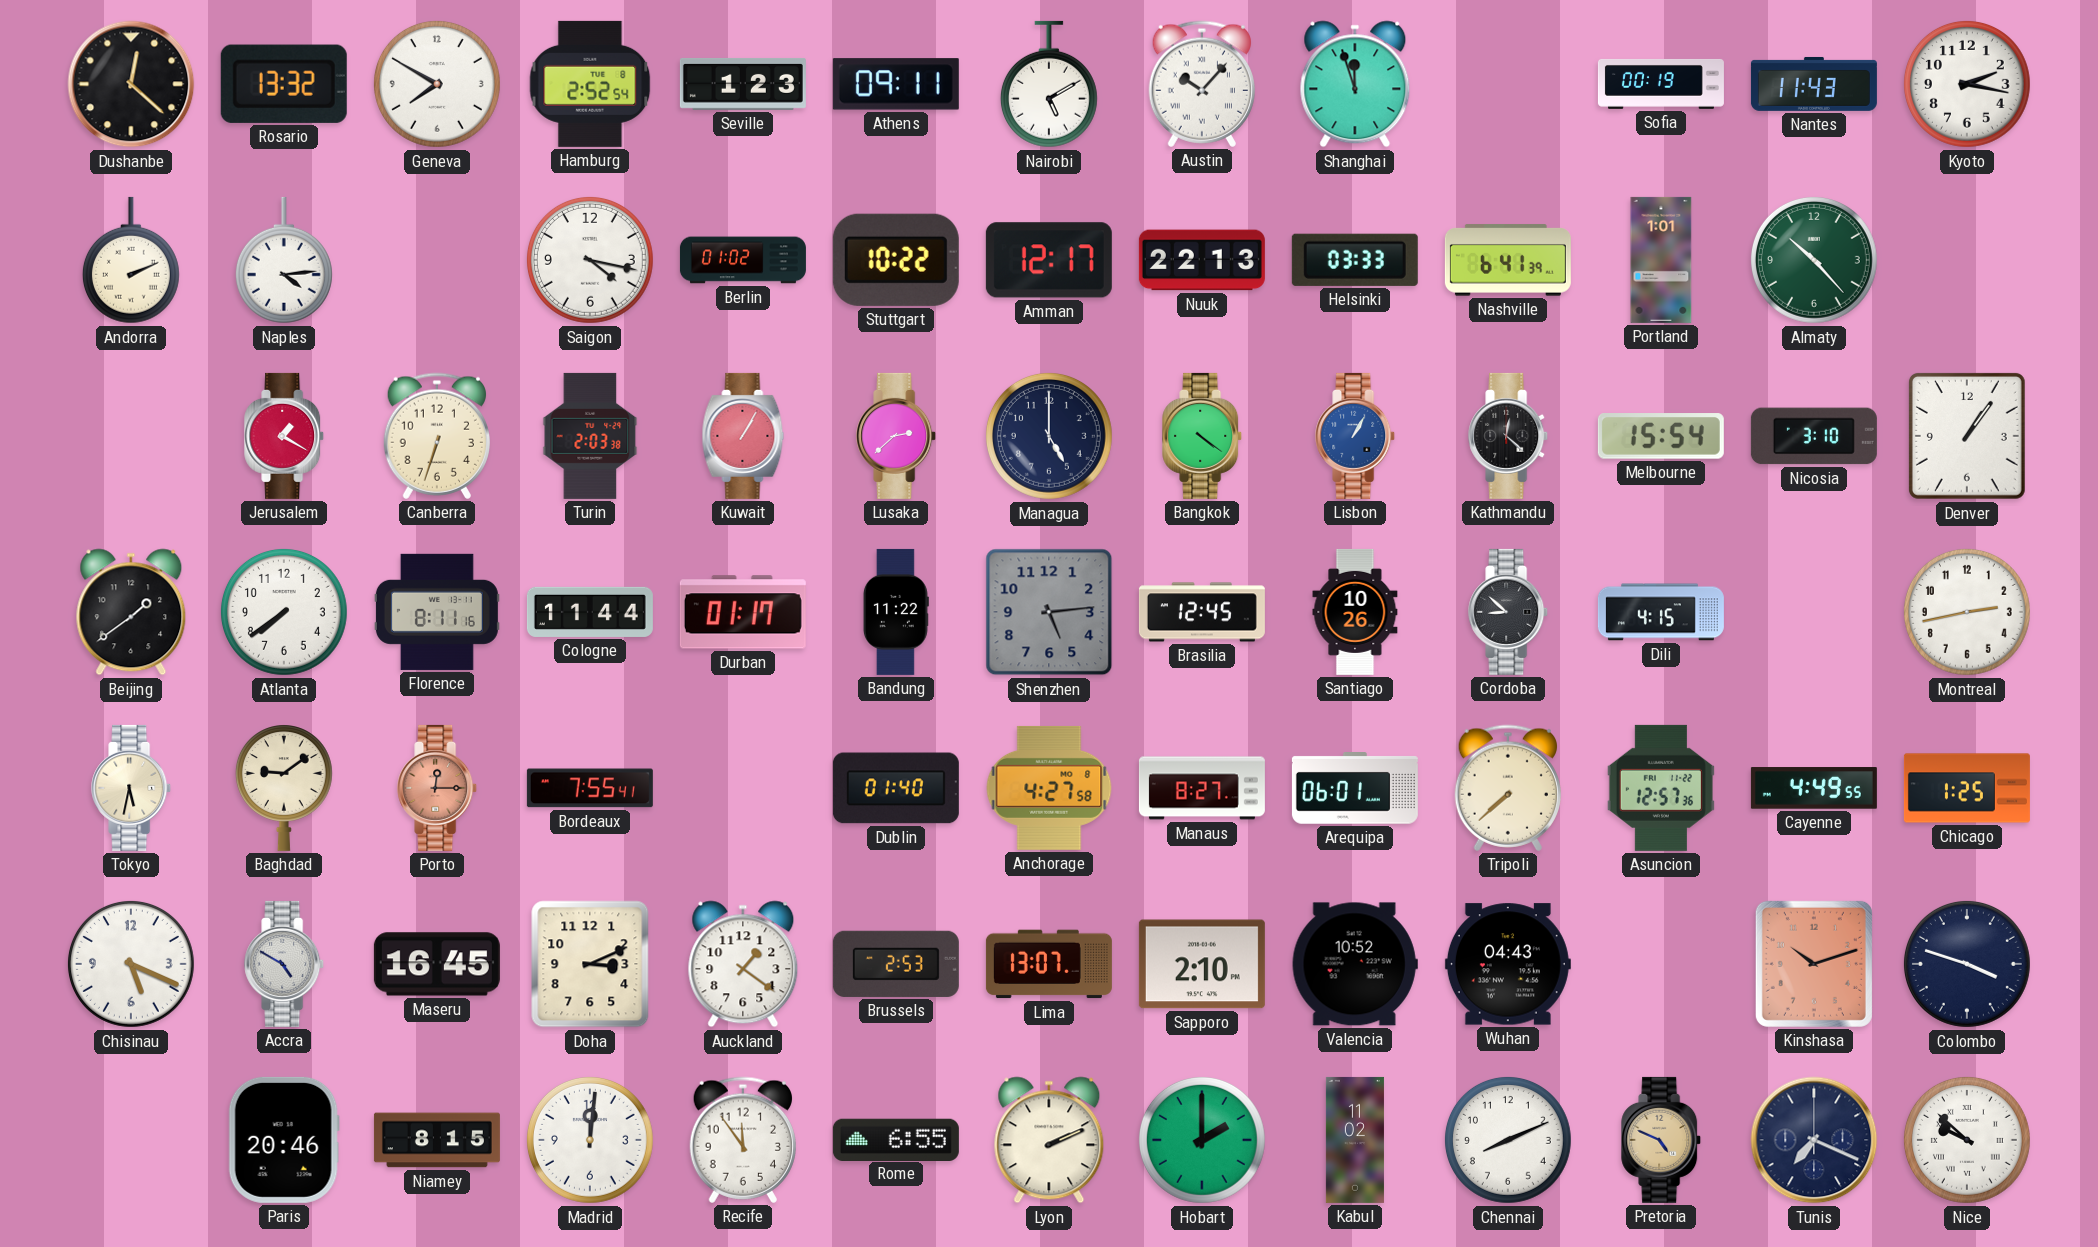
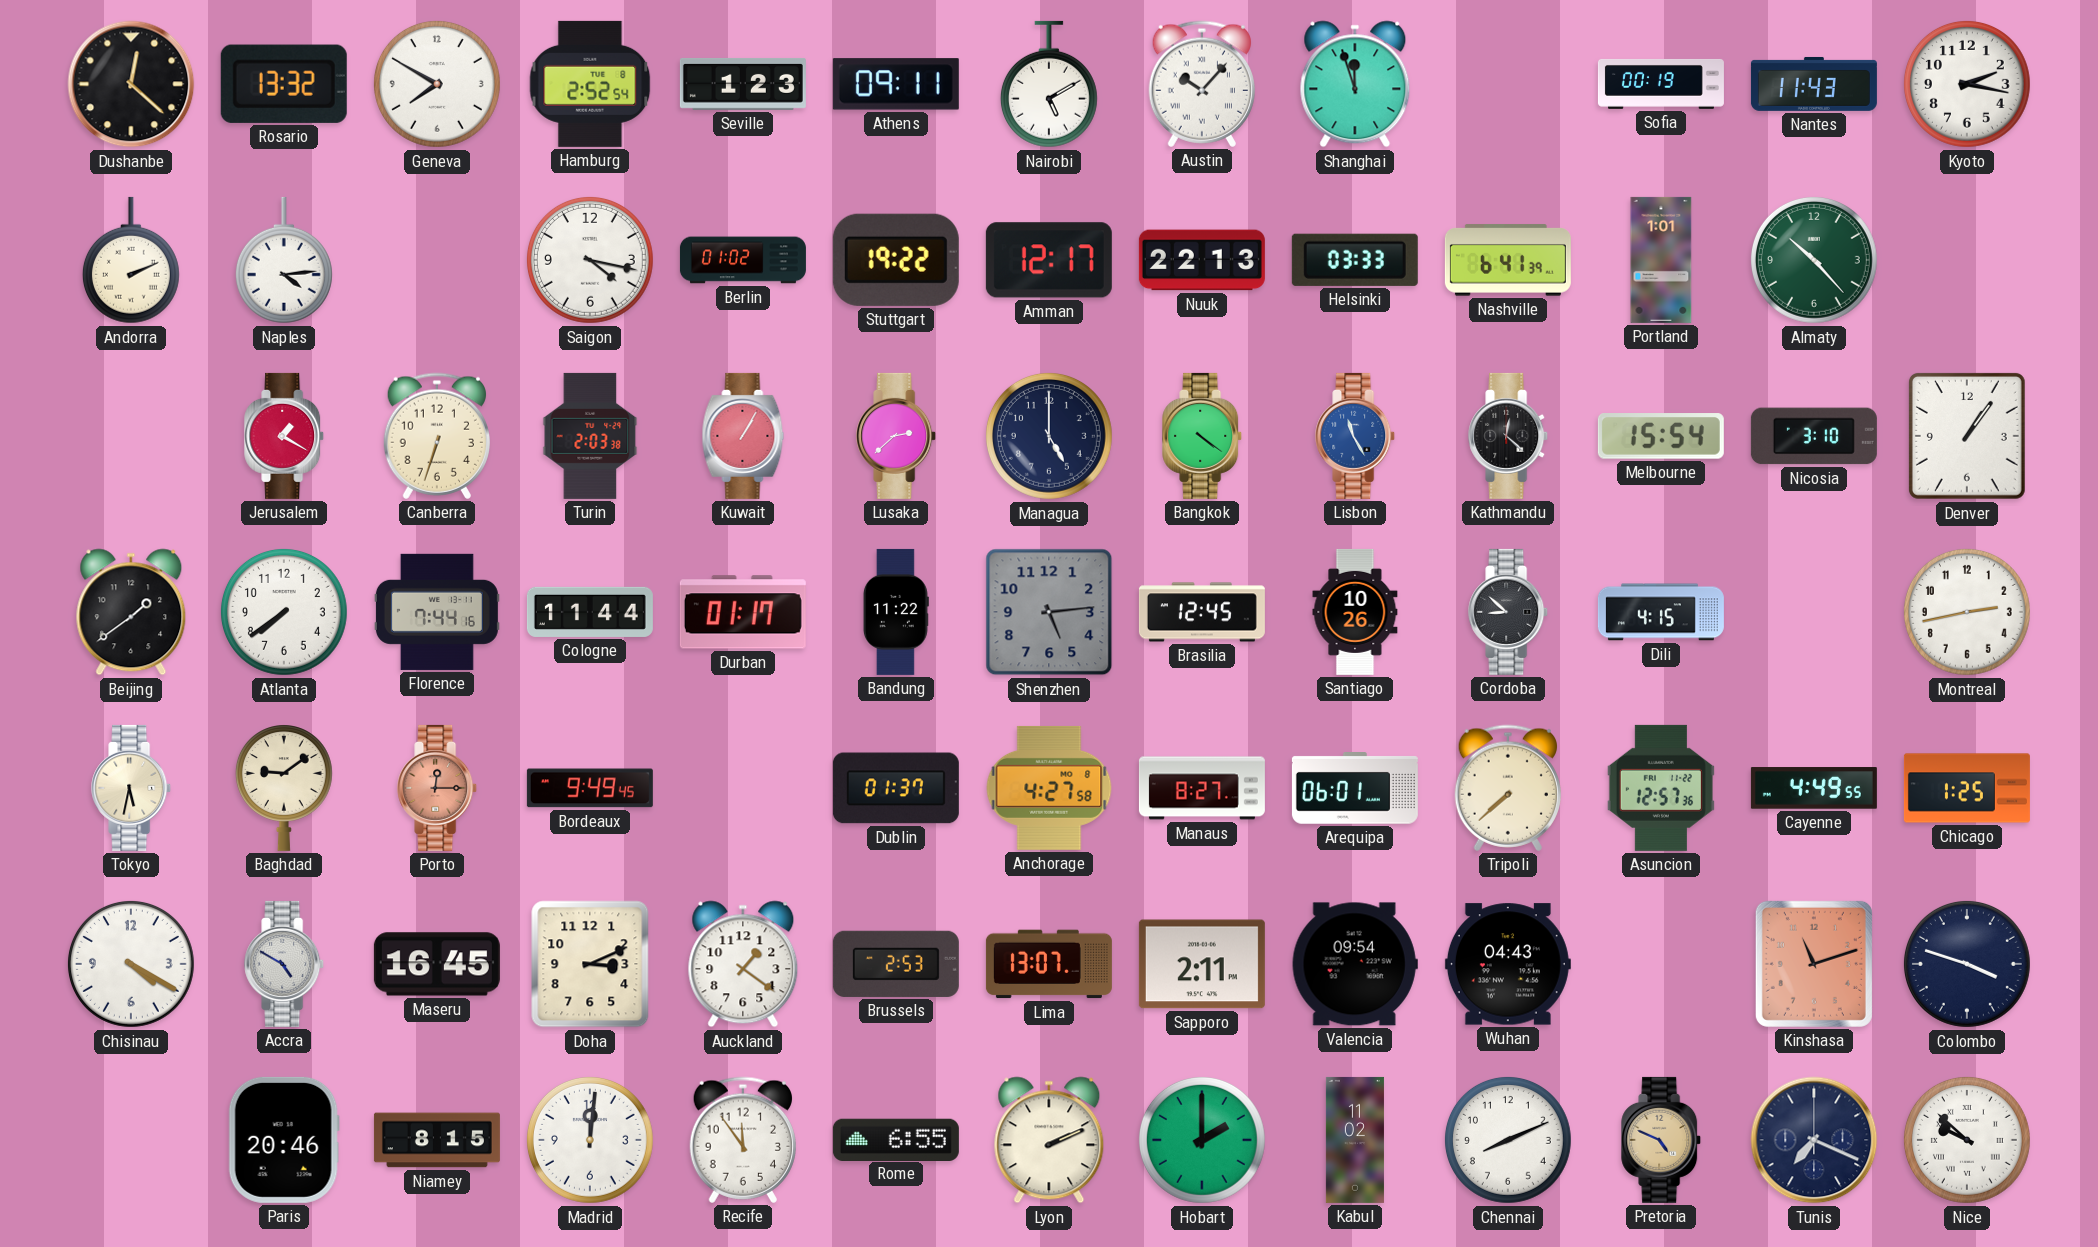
Stuttgart: 10:22 -> 19:22
Lisbon: 1:05 -> 11:25
Florence: 8:11 -> 7:44
Bordeaux: 7:55 -> 9:49
Dublin: 01:40 -> 01:37
Chisinau: 5:19 -> 4:20
Sapporo: 2:10 -> 2:11
Valencia: 10:52 -> 09:54
Kinshasa: 10:12 -> 11:12
